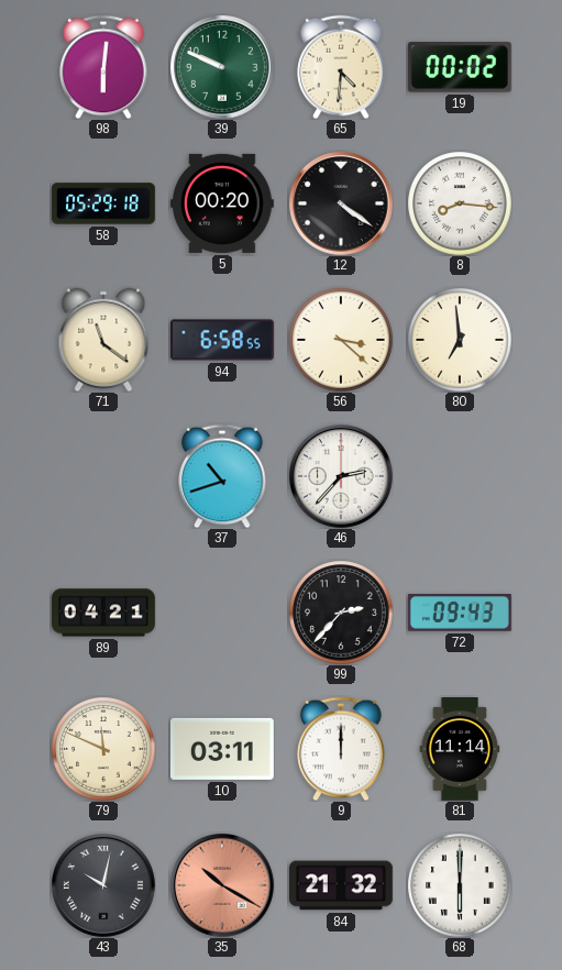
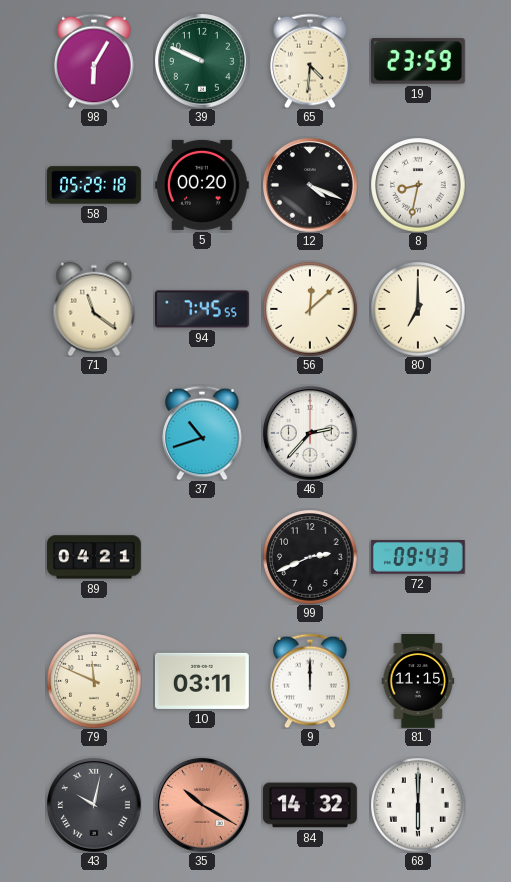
98: 6:01 -> 6:05
19: 00:02 -> 23:59
12: 4:21 -> 4:19
8: 8:16 -> 8:32
94: 6:58 -> 7:45
56: 3:22 -> 12:08
80: 6:59 -> 7:00
99: 2:37 -> 2:41
81: 11:14 -> 11:15
84: 21:32 -> 14:32
